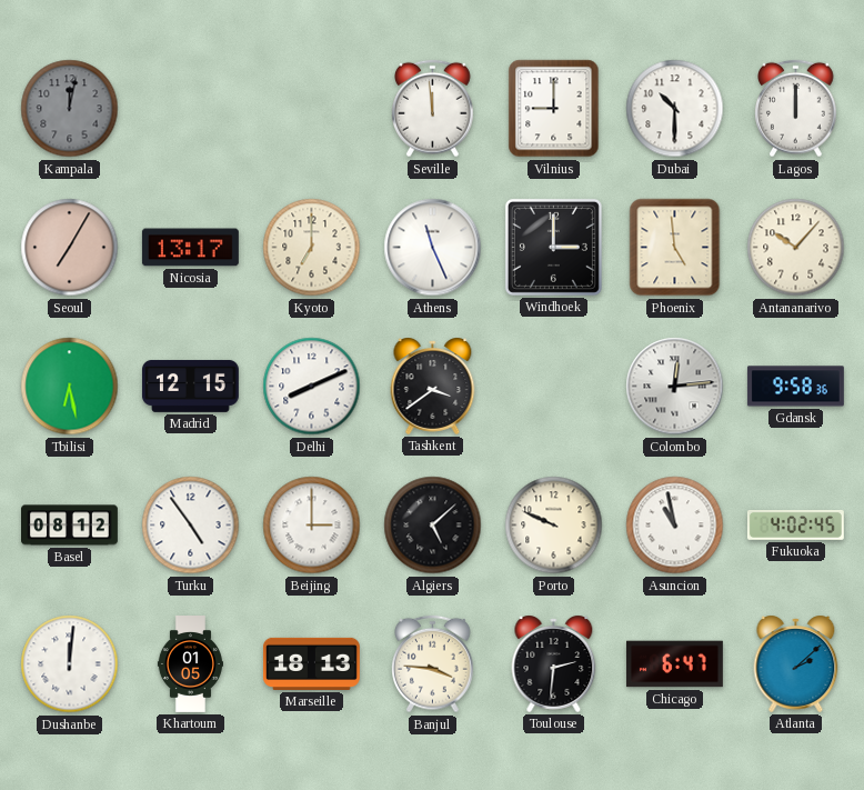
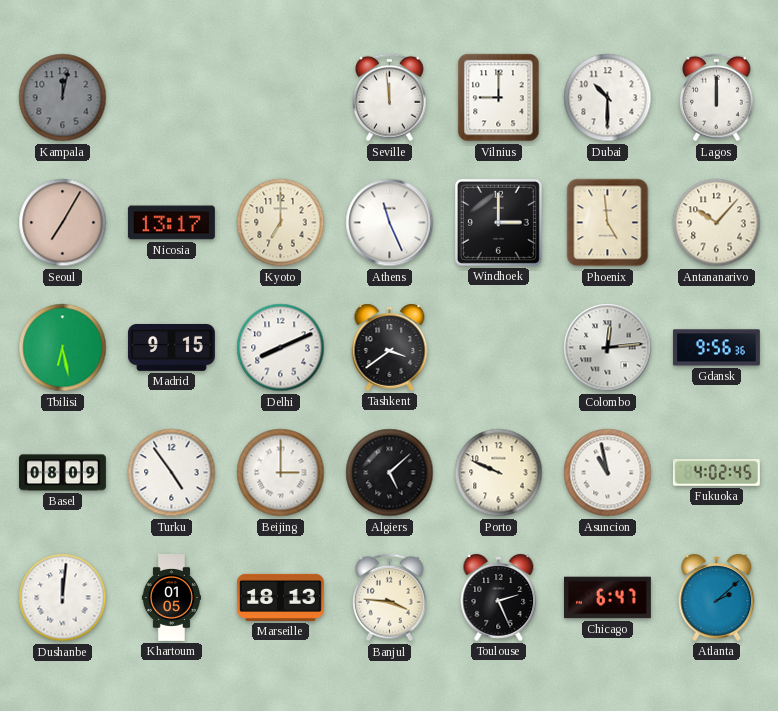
Madrid: 12:15 -> 9:15
Gdansk: 9:58 -> 9:56
Basel: 08:12 -> 08:09
Toulouse: 2:31 -> 2:26
